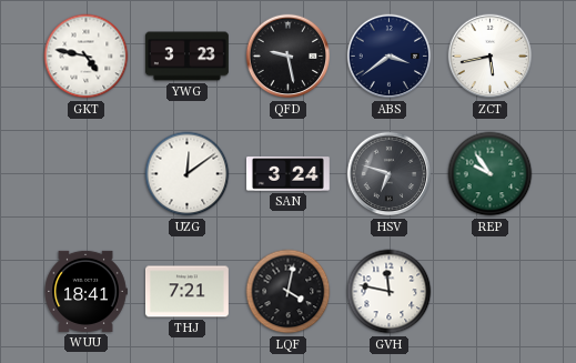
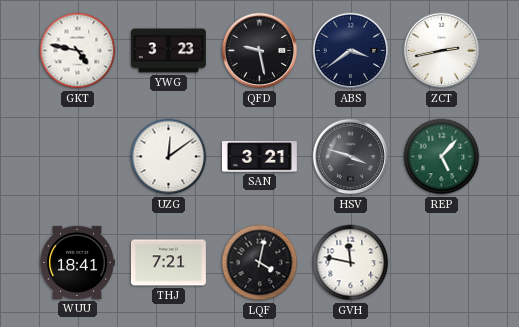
ZCT: 5:43 -> 2:43
SAN: 3:24 -> 3:21
HSV: 6:48 -> 3:48
REP: 9:54 -> 5:07
